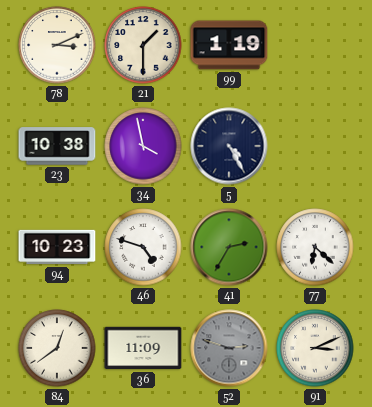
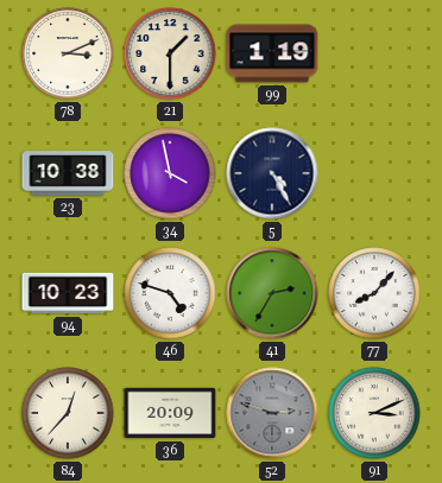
77: 6:22 -> 8:07
84: 12:39 -> 12:37
36: 11:09 -> 20:09
